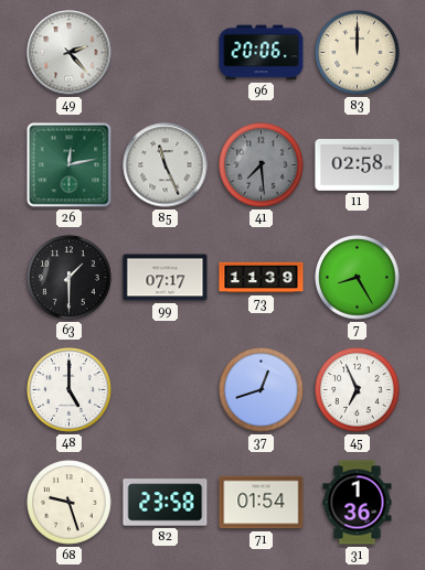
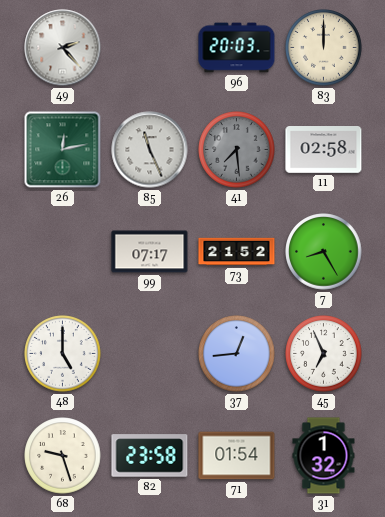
96: 20:06 -> 20:03
63: 1:30 -> none
73: 11:39 -> 21:52
37: 12:42 -> 12:44
31: 1:36 -> 1:32
